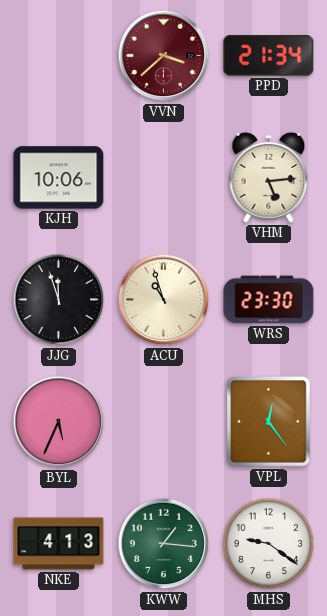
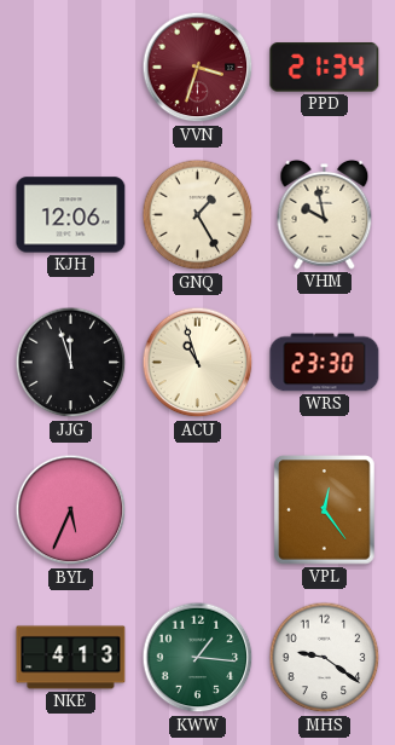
VVN: 3:38 -> 3:33
KJH: 10:06 -> 12:06
GNQ: none -> 1:25
VHM: 5:14 -> 9:58
